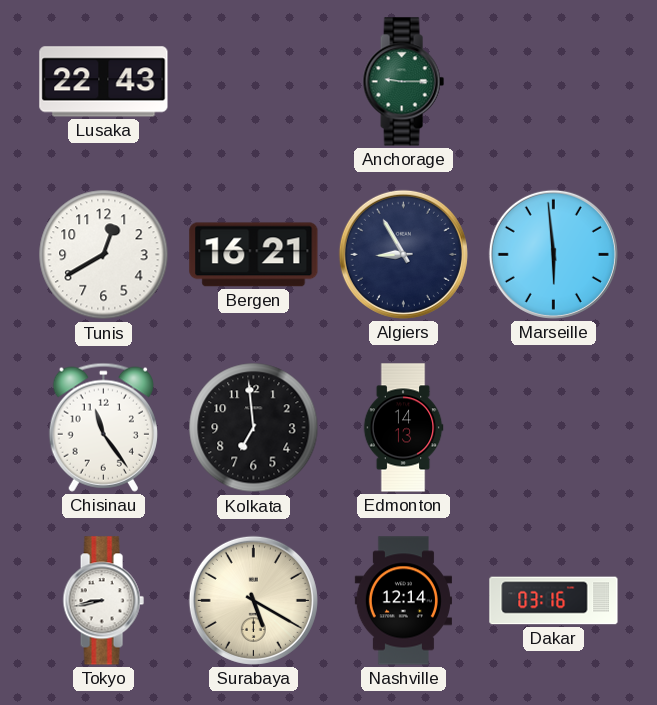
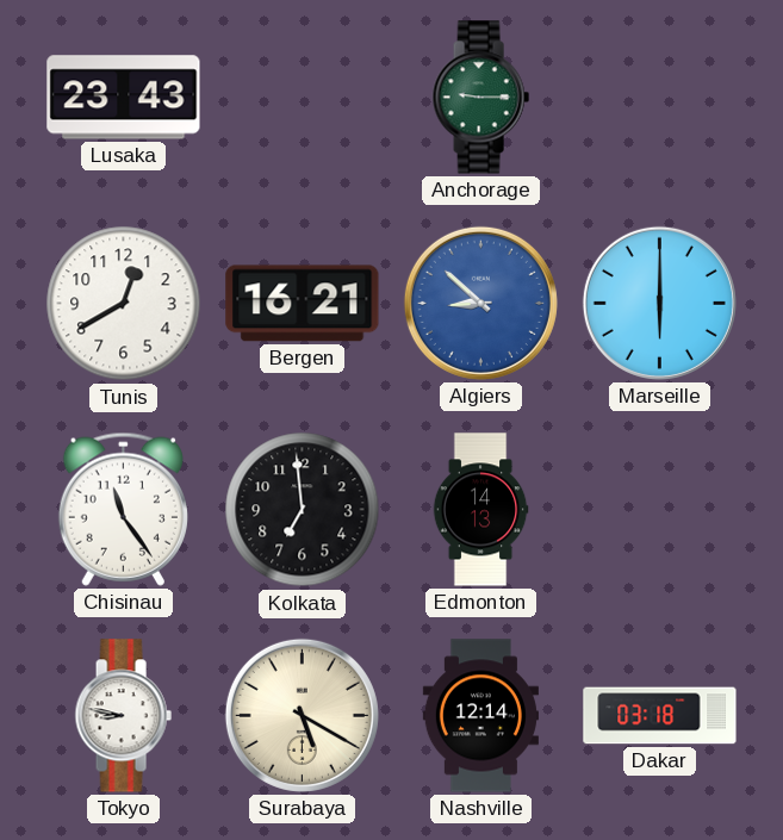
Lusaka: 22:43 -> 23:43
Algiers: 8:55 -> 8:52
Algiers dial: navy -> blue
Marseille: 5:59 -> 6:00
Tokyo: 8:43 -> 8:47
Dakar: 03:16 -> 03:18
